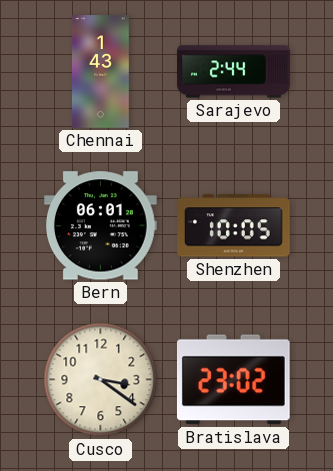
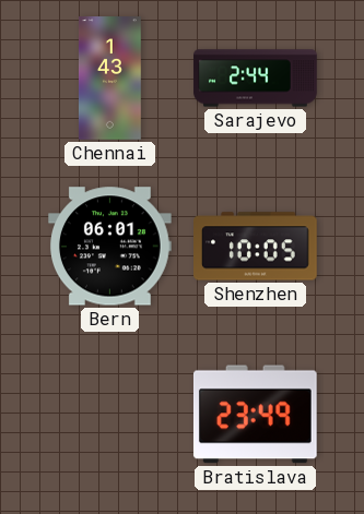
Cusco: 3:21 -> none
Bratislava: 23:02 -> 23:49
